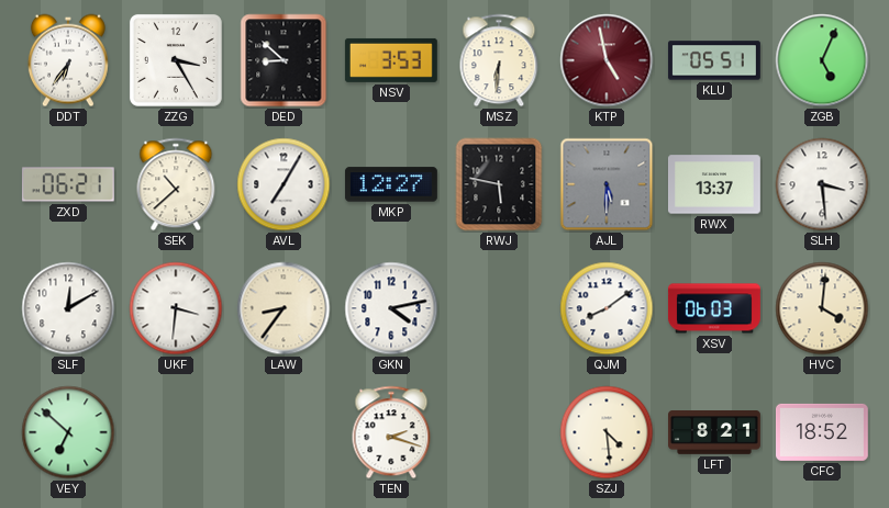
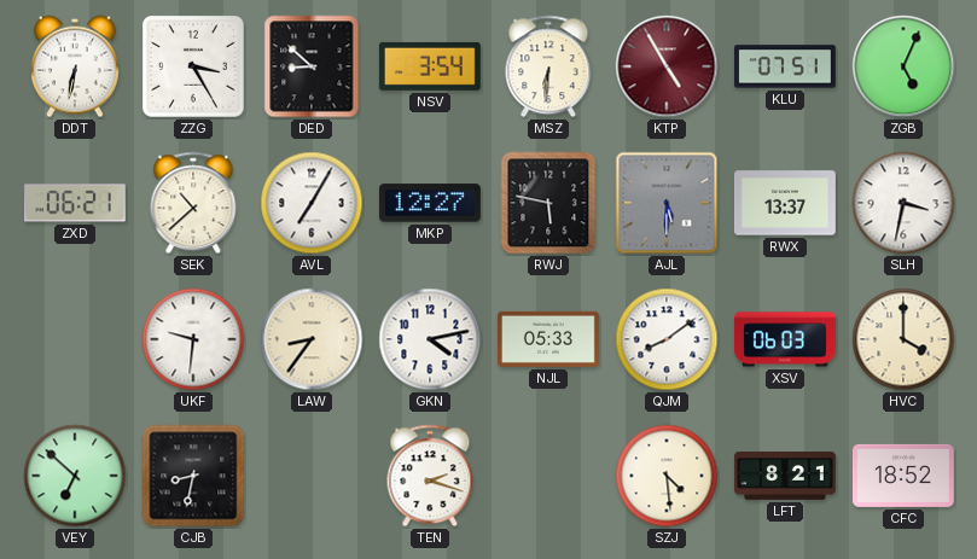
DDT: 6:36 -> 6:32
NSV: 3:53 -> 3:54
KTP: 4:58 -> 4:55
KLU: 05:51 -> 07:51
SLH: 3:29 -> 3:32
SLF: 12:10 -> none
UKF: 3:31 -> 9:31
NJL: none -> 05:33
HVC: 4:01 -> 4:00
CJB: none -> 8:32
